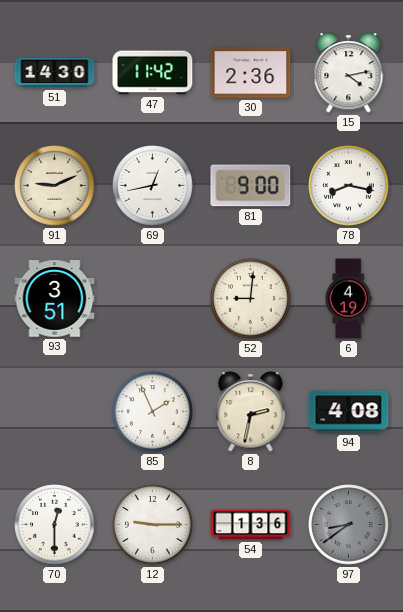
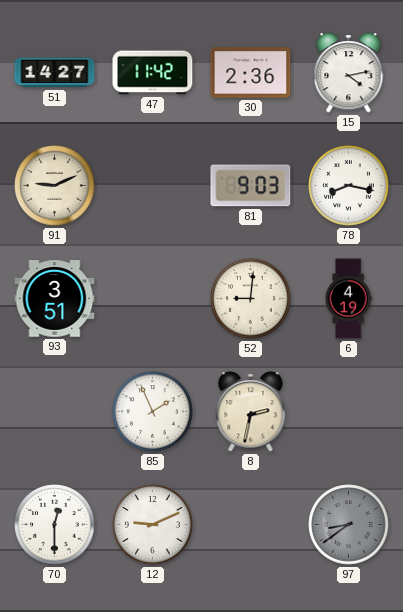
51: 14:30 -> 14:27
69: 12:43 -> none
81: 9:00 -> 9:03
94: 4:08 -> none
12: 9:15 -> 9:11
54: 1:36 -> none
